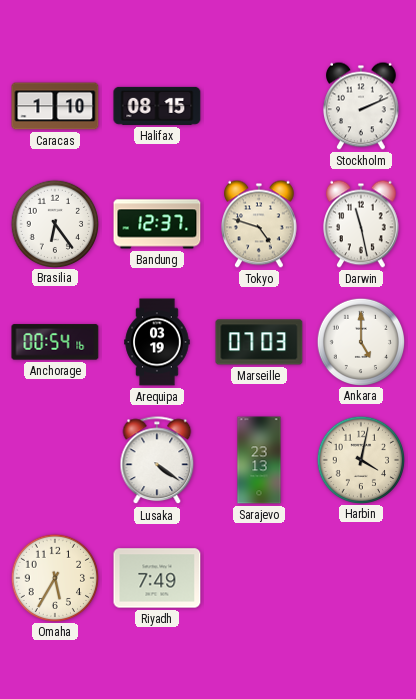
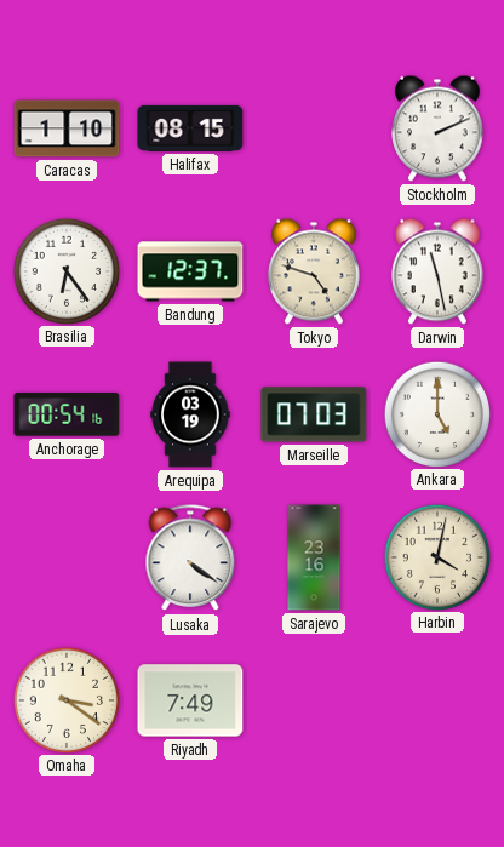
Sarajevo: 23:13 -> 23:16
Omaha: 5:35 -> 3:21
